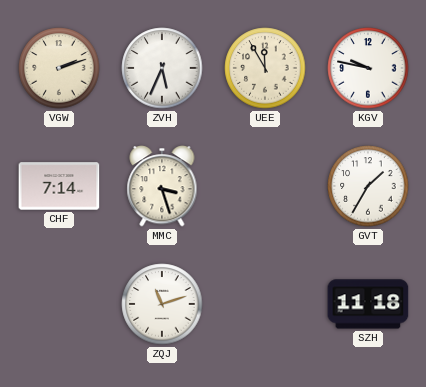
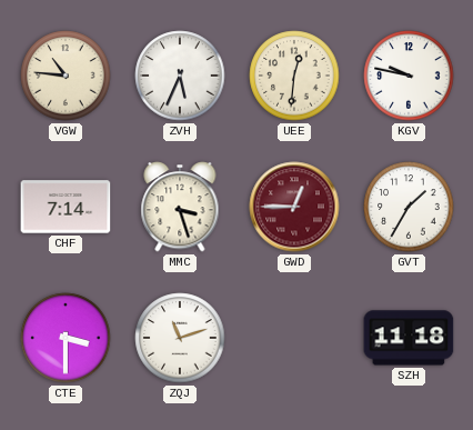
VGW: 2:12 -> 10:46
UEE: 11:55 -> 12:31
GWD: none -> 12:45
CTE: none -> 3:30
